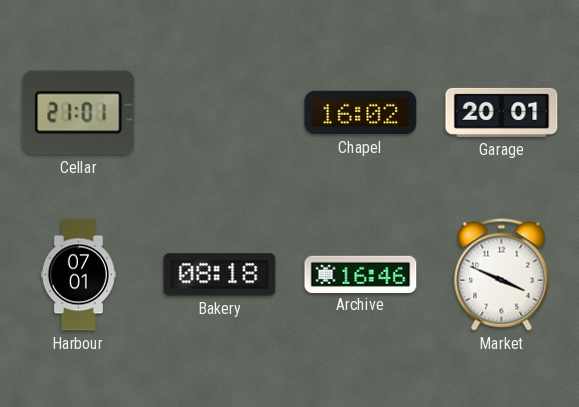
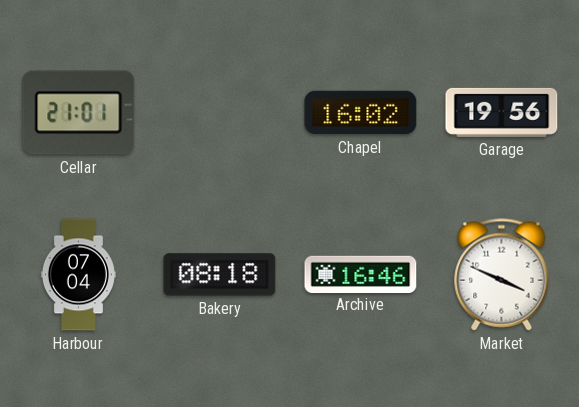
Garage: 20:01 -> 19:56
Harbour: 07:01 -> 07:04
